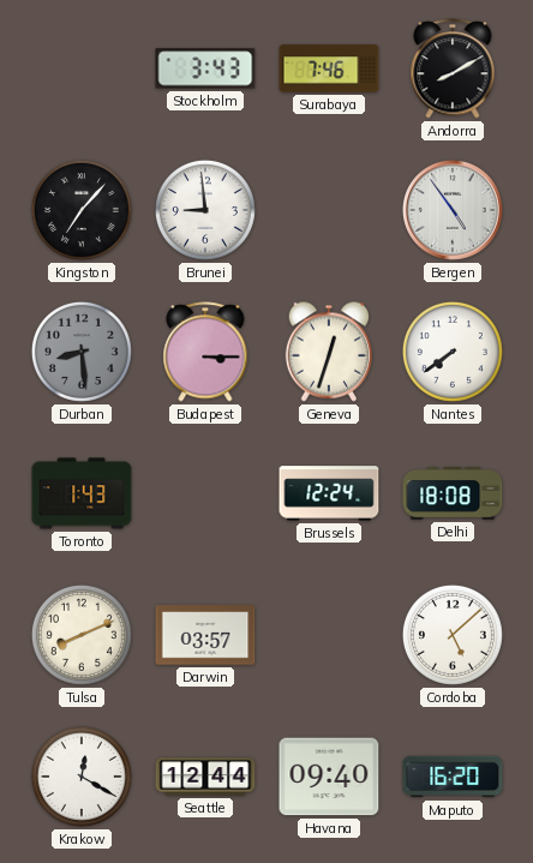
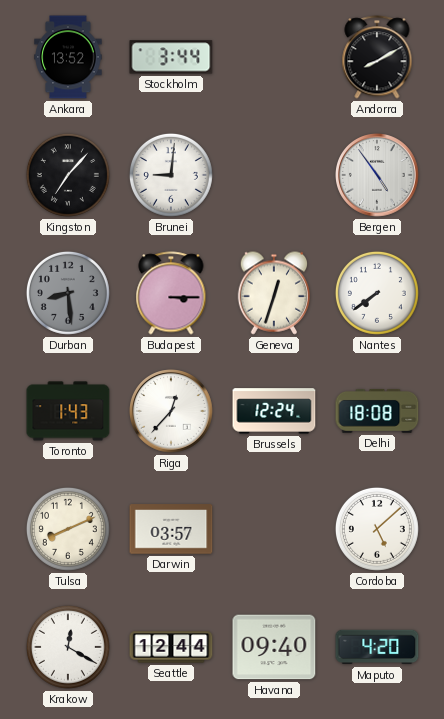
Ankara: none -> 13:52
Stockholm: 3:43 -> 3:44
Surabaya: 7:46 -> none
Brunei: 8:59 -> 9:01
Riga: none -> 12:37
Maputo: 16:20 -> 4:20
